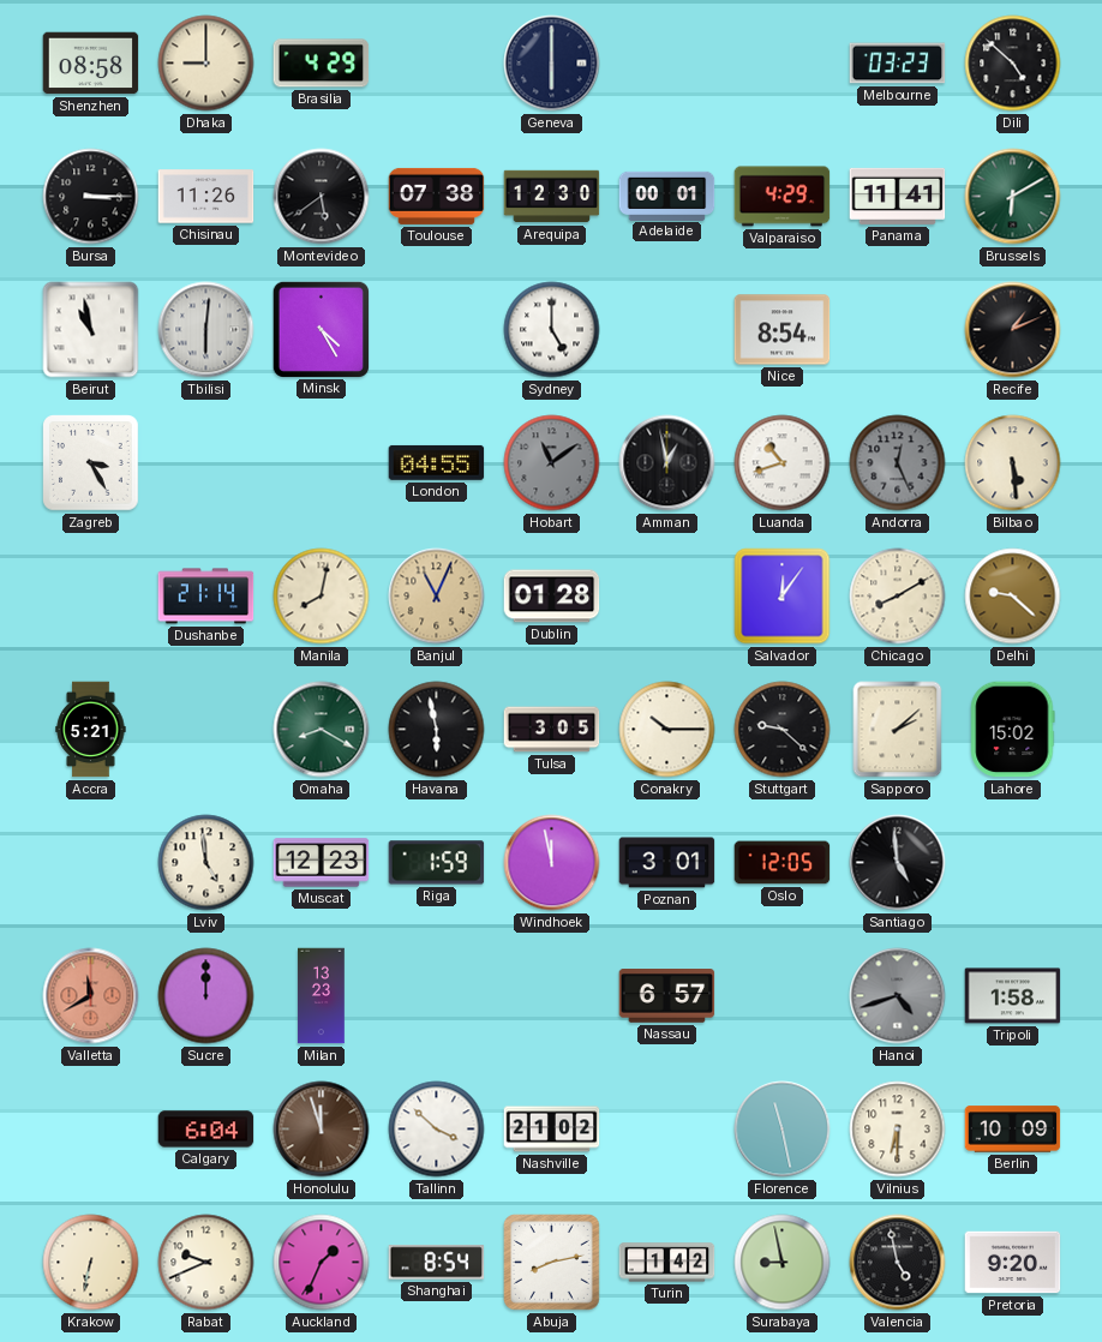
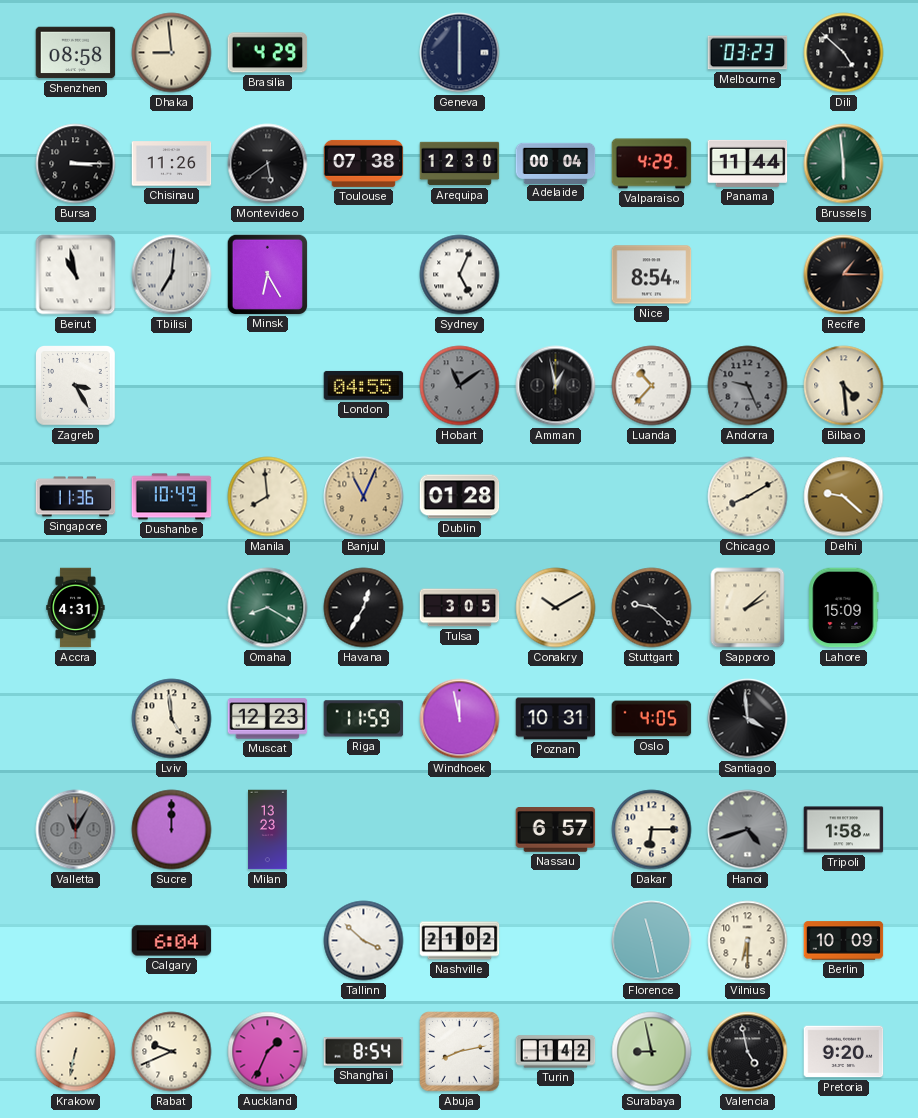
Dhaka: 9:00 -> 8:59
Adelaide: 00:01 -> 00:04
Panama: 11:41 -> 11:44
Brussels: 6:10 -> 5:59
Tbilisi: 6:01 -> 7:01
Minsk: 4:25 -> 6:25
Sydney: 5:00 -> 5:04
Recife: 1:11 -> 1:15
Luanda: 10:42 -> 10:37
Andorra: 12:26 -> 9:26
Bilbao: 5:29 -> 4:29
Singapore: none -> 11:36
Dushanbe: 21:14 -> 10:49
Manila: 8:02 -> 7:59
Salvador: 12:06 -> none
Accra: 5:21 -> 4:31
Havana: 5:58 -> 12:35
Conakry: 10:15 -> 10:10
Lahore: 15:02 -> 15:09
Riga: 1:59 -> 11:59
Poznan: 3:01 -> 10:31
Oslo: 12:05 -> 4:05
Santiago: 4:59 -> 3:59
Valletta: 11:40 -> 11:05
Valletta dial: salmon -> grey
Dakar: none -> 6:15
Honolulu: 11:57 -> none
